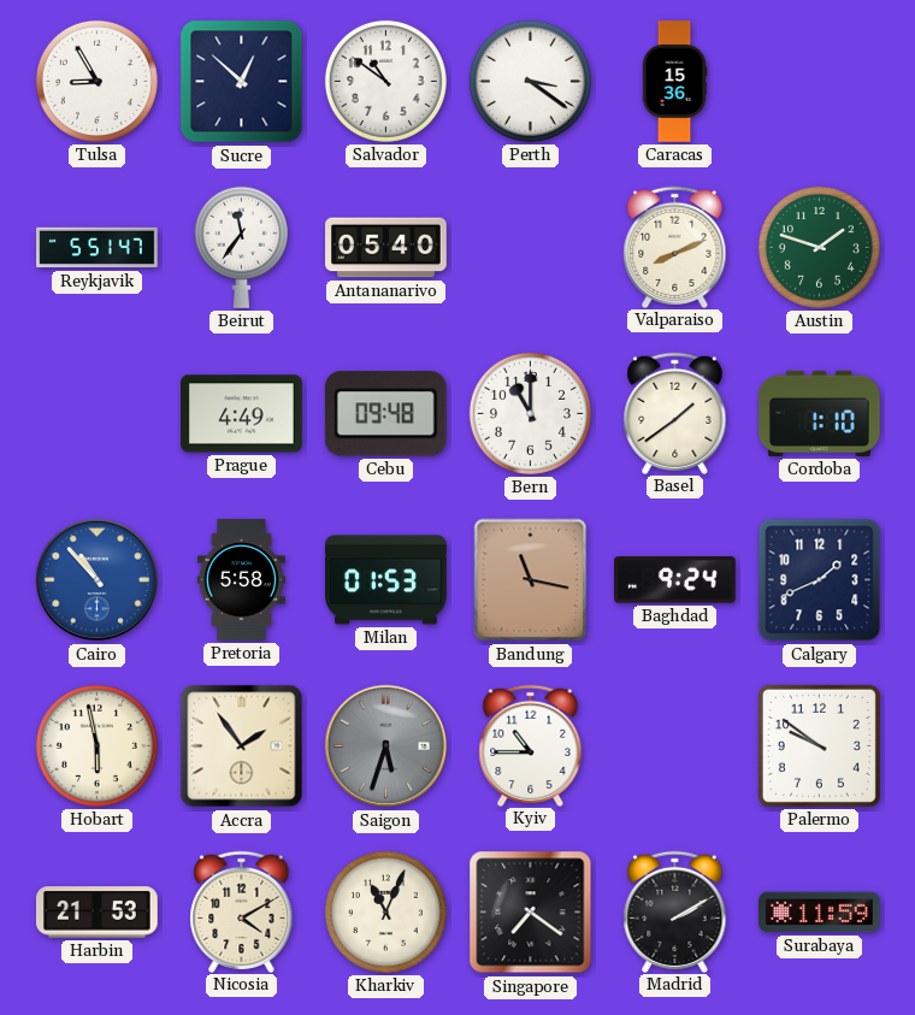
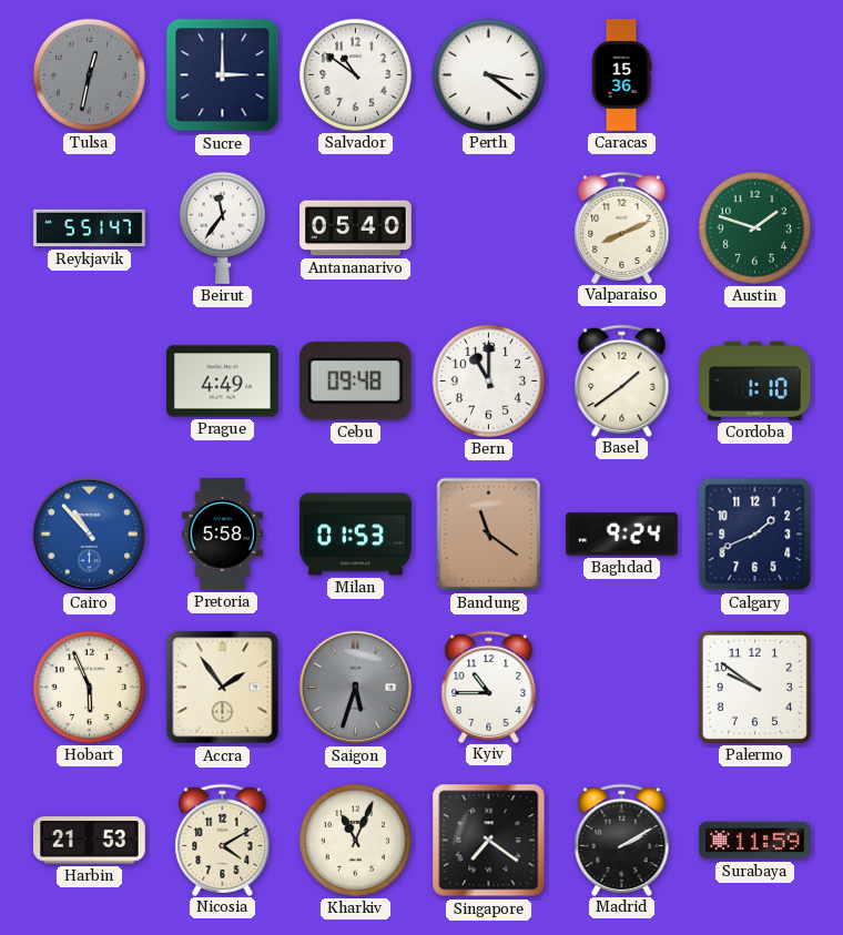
Tulsa: 8:55 -> 12:32
Tulsa dial: white -> grey
Sucre: 12:52 -> 3:00
Bandung: 11:17 -> 11:21
Hobart: 5:58 -> 5:56
